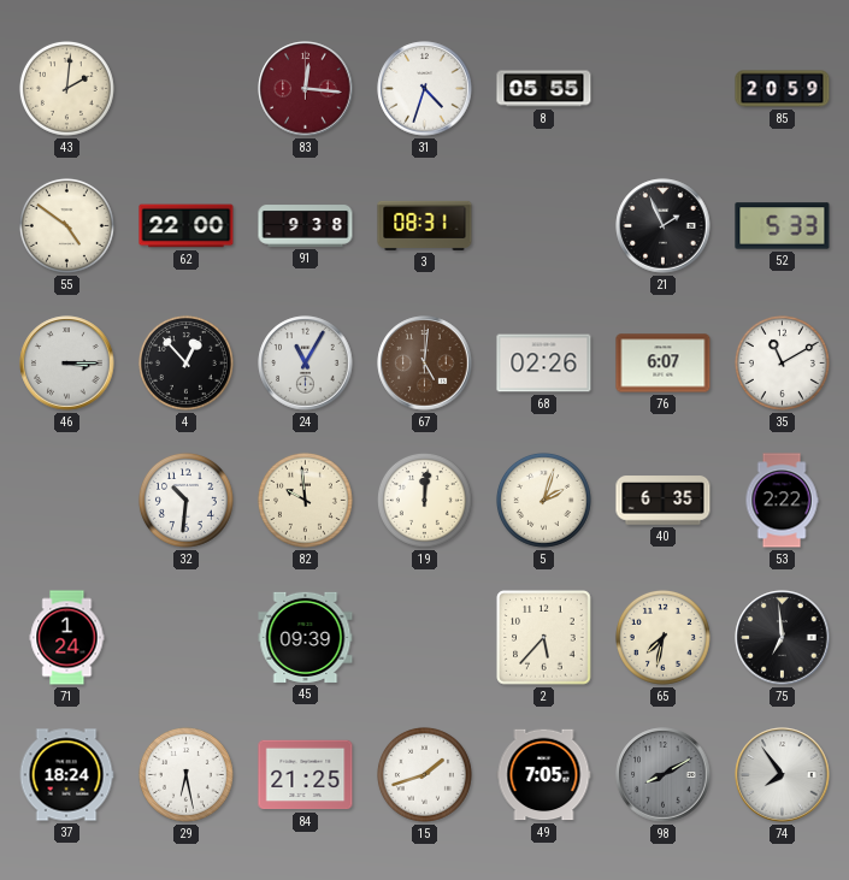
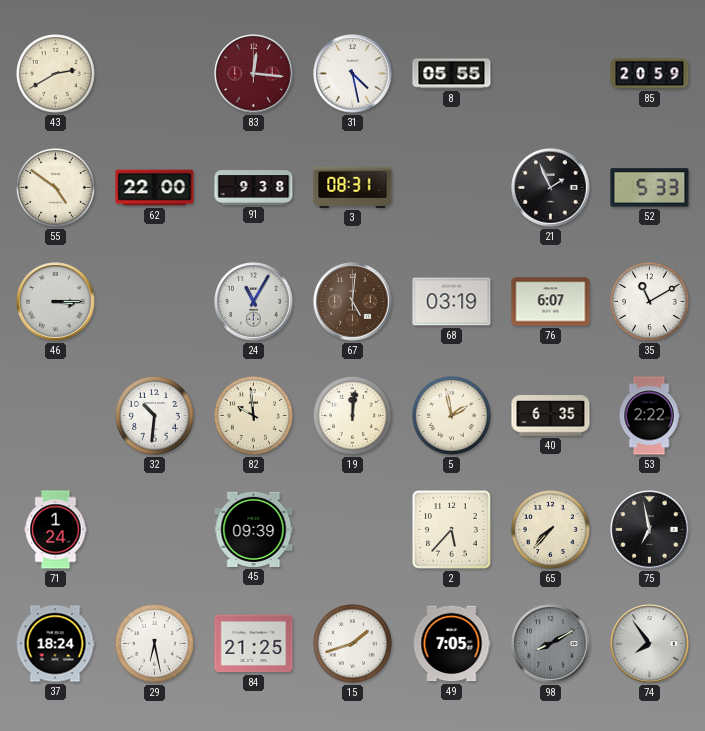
43: 2:01 -> 2:40
31: 4:33 -> 4:28
4: 12:53 -> none
68: 02:26 -> 03:19
5: 2:03 -> 1:58
65: 7:32 -> 7:37
75: 6:59 -> 6:58
